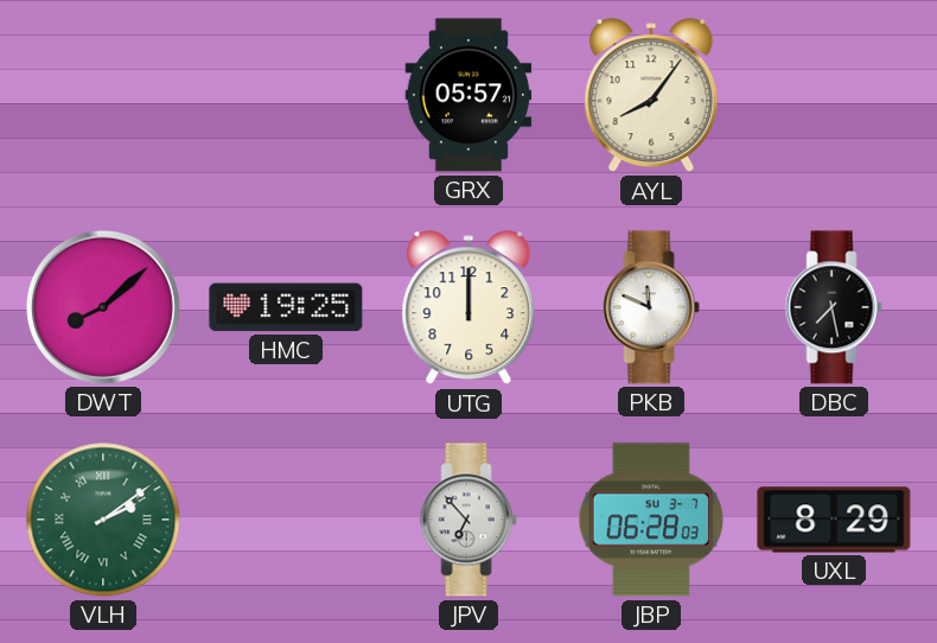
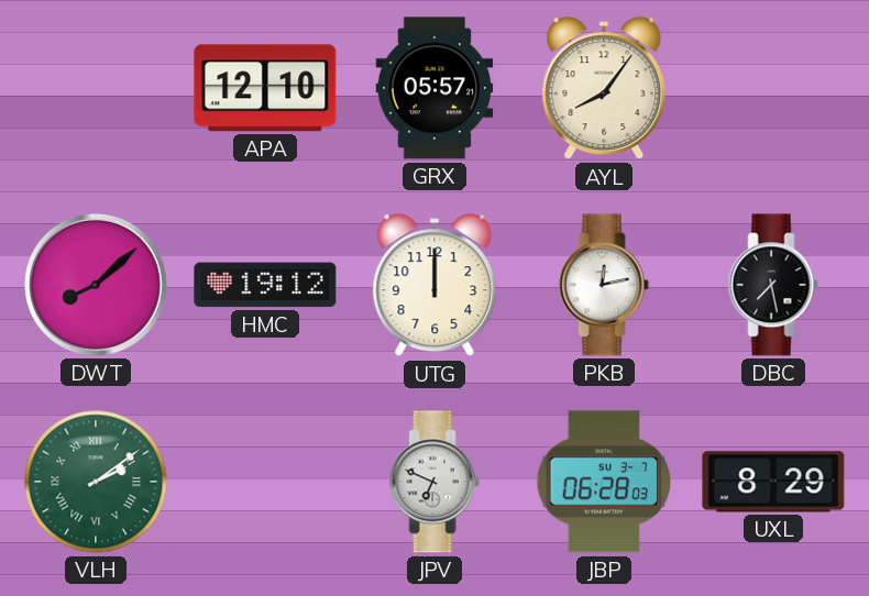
APA: none -> 12:10
HMC: 19:25 -> 19:12
PKB: 11:49 -> 12:13
JPV: 6:53 -> 6:49
